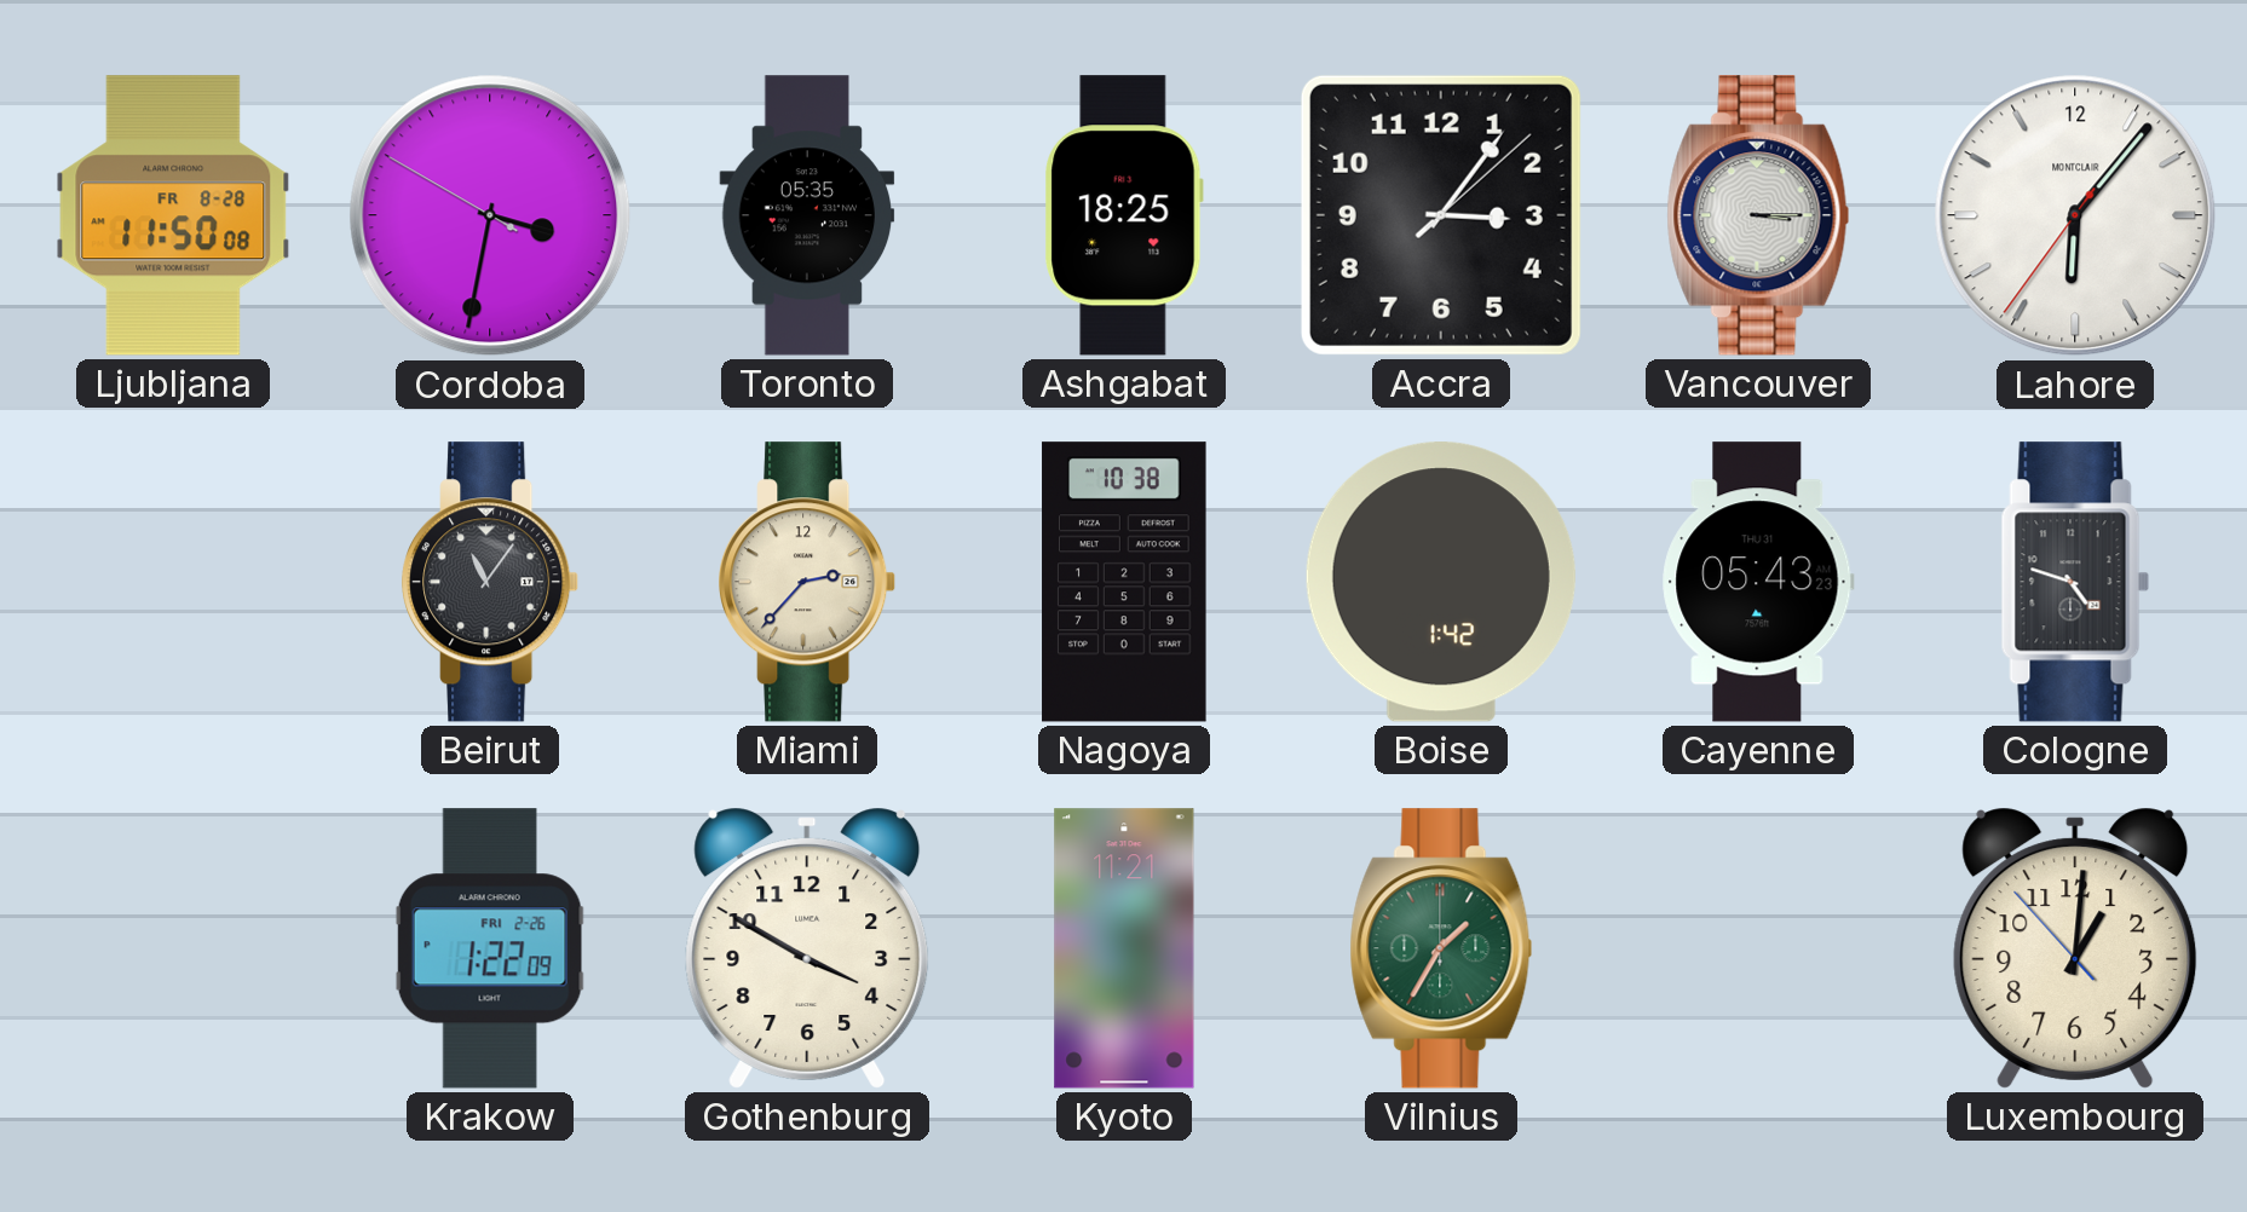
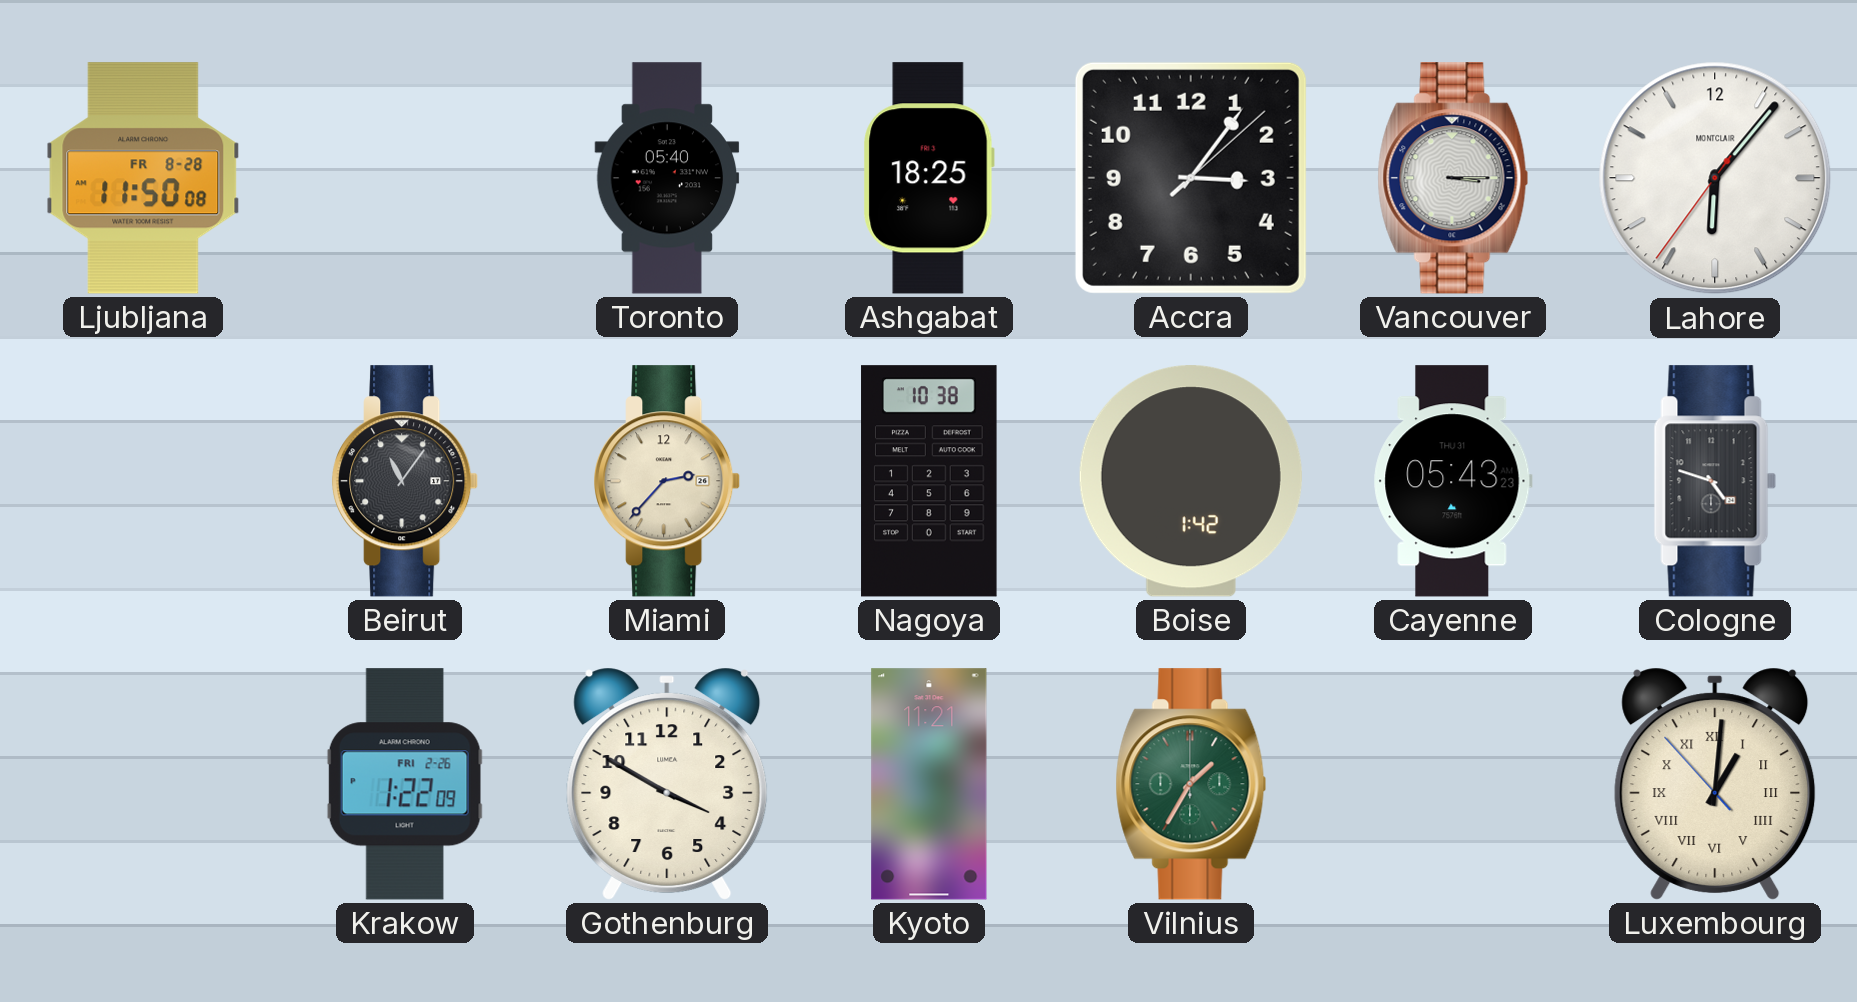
Cordoba: 3:31 -> none
Toronto: 05:35 -> 05:40
Luxembourg numerals: Arabic -> Roman
